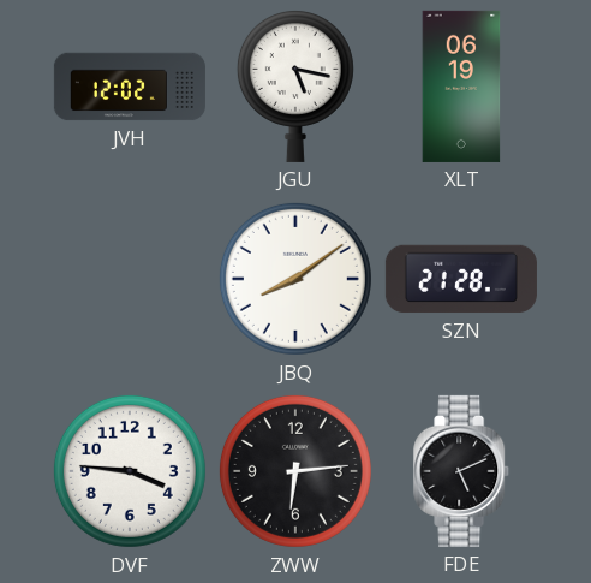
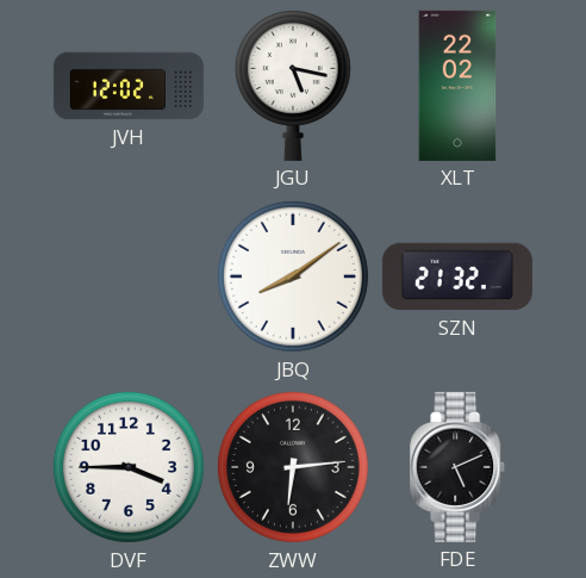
XLT: 06:19 -> 22:02
SZN: 21:28 -> 21:32
DVF: 3:46 -> 3:45
